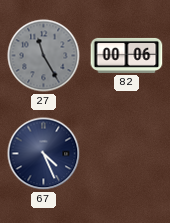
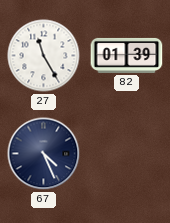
27 dial: grey -> white
82: 00:06 -> 01:39
